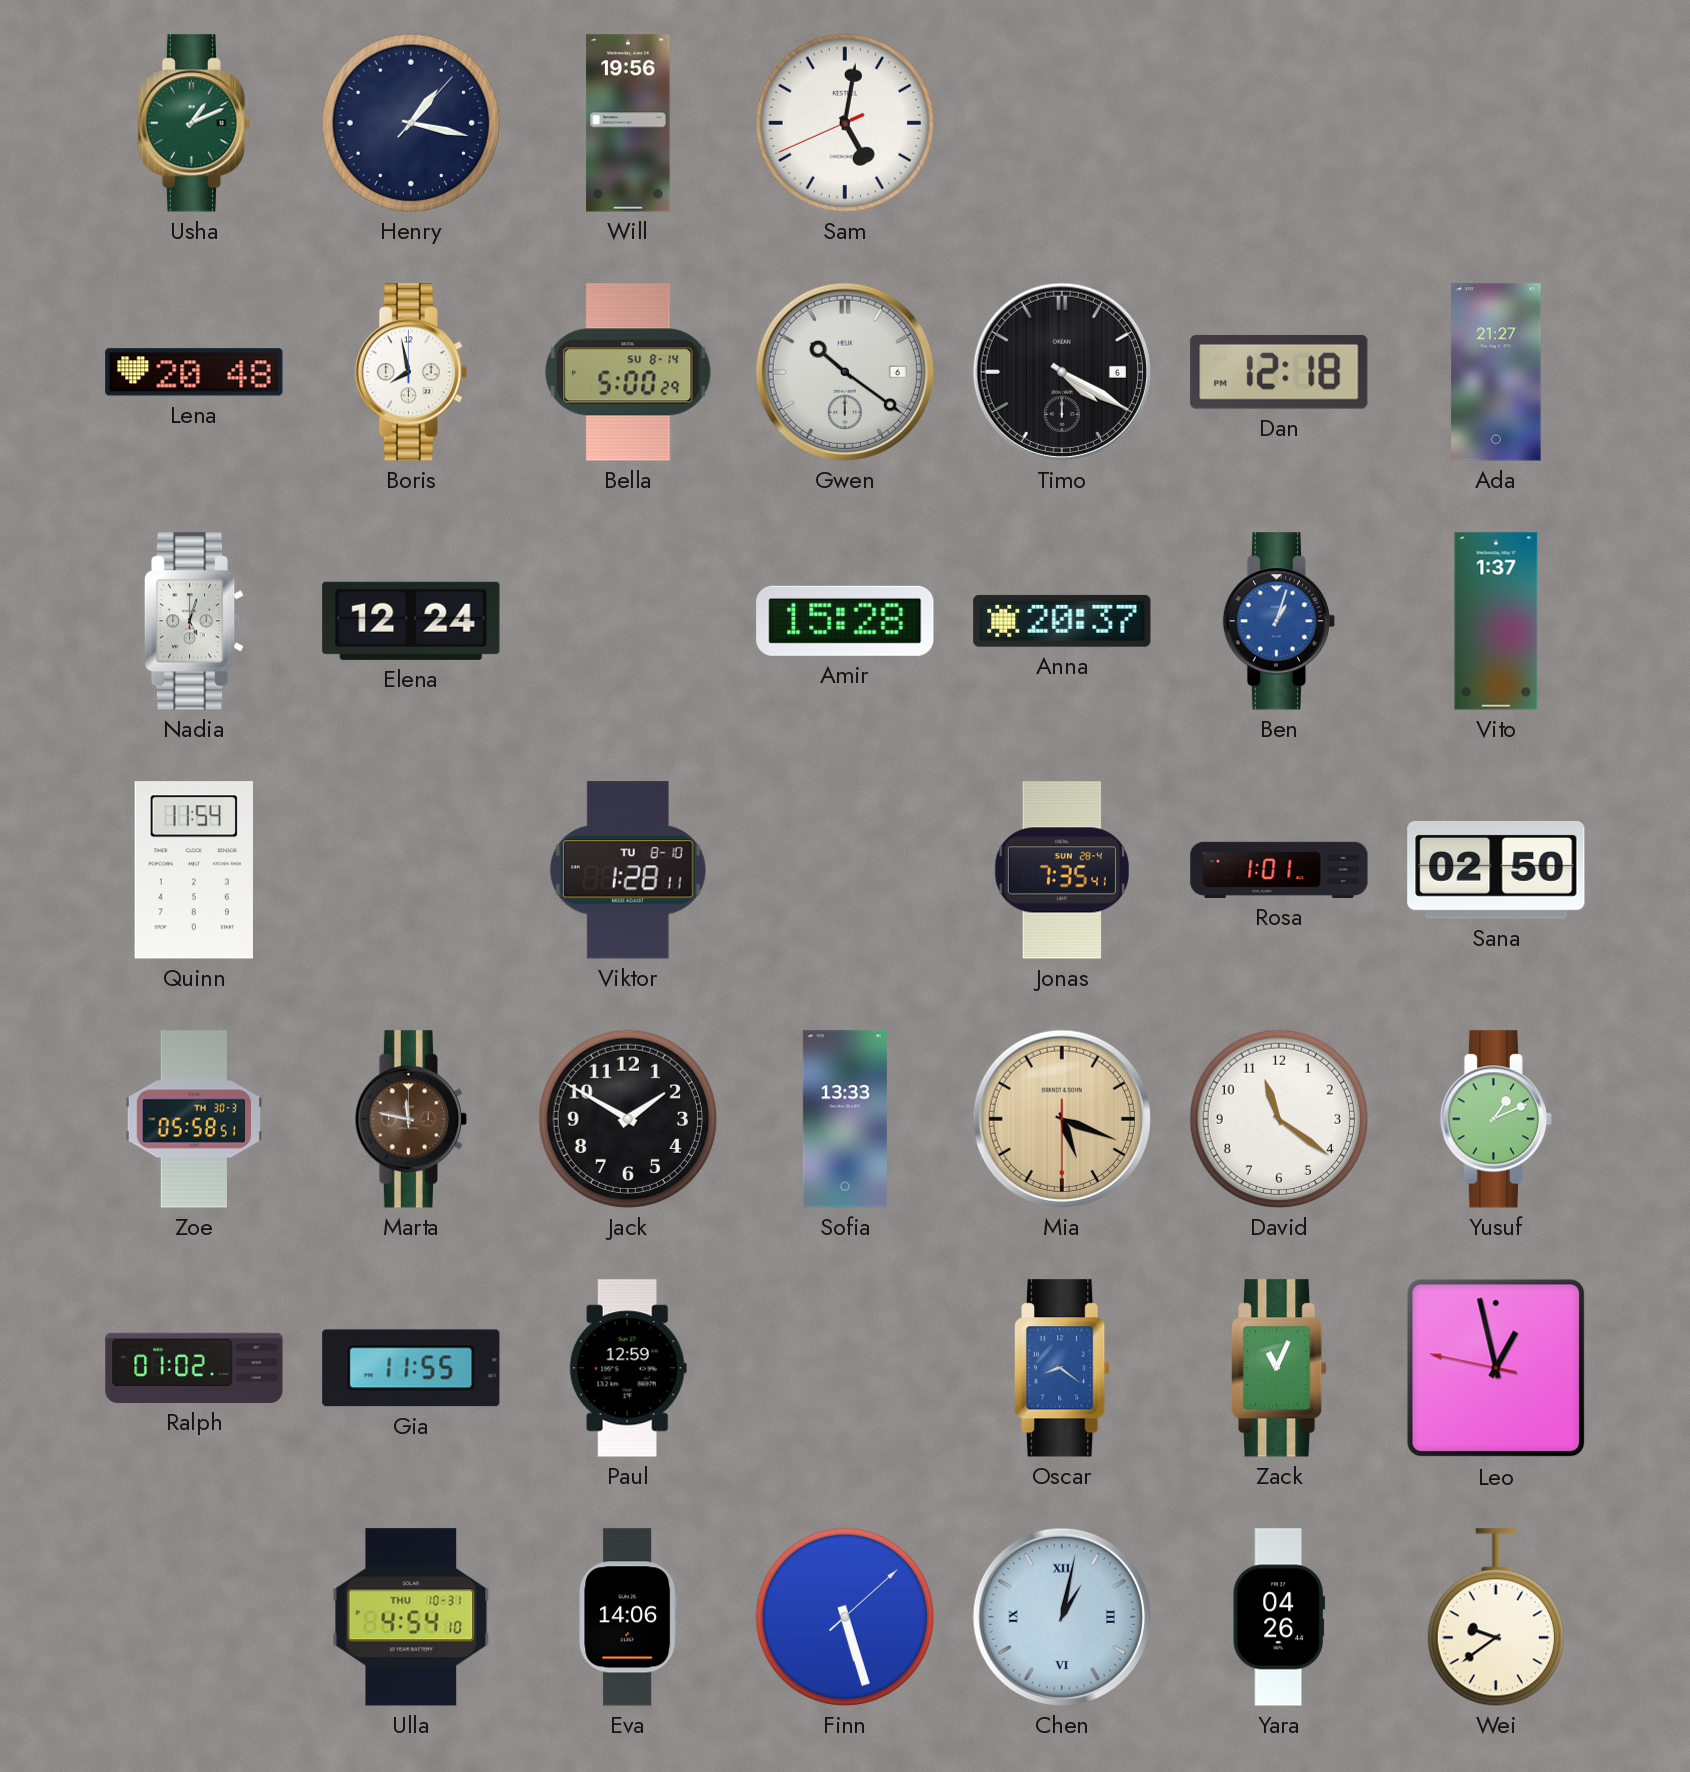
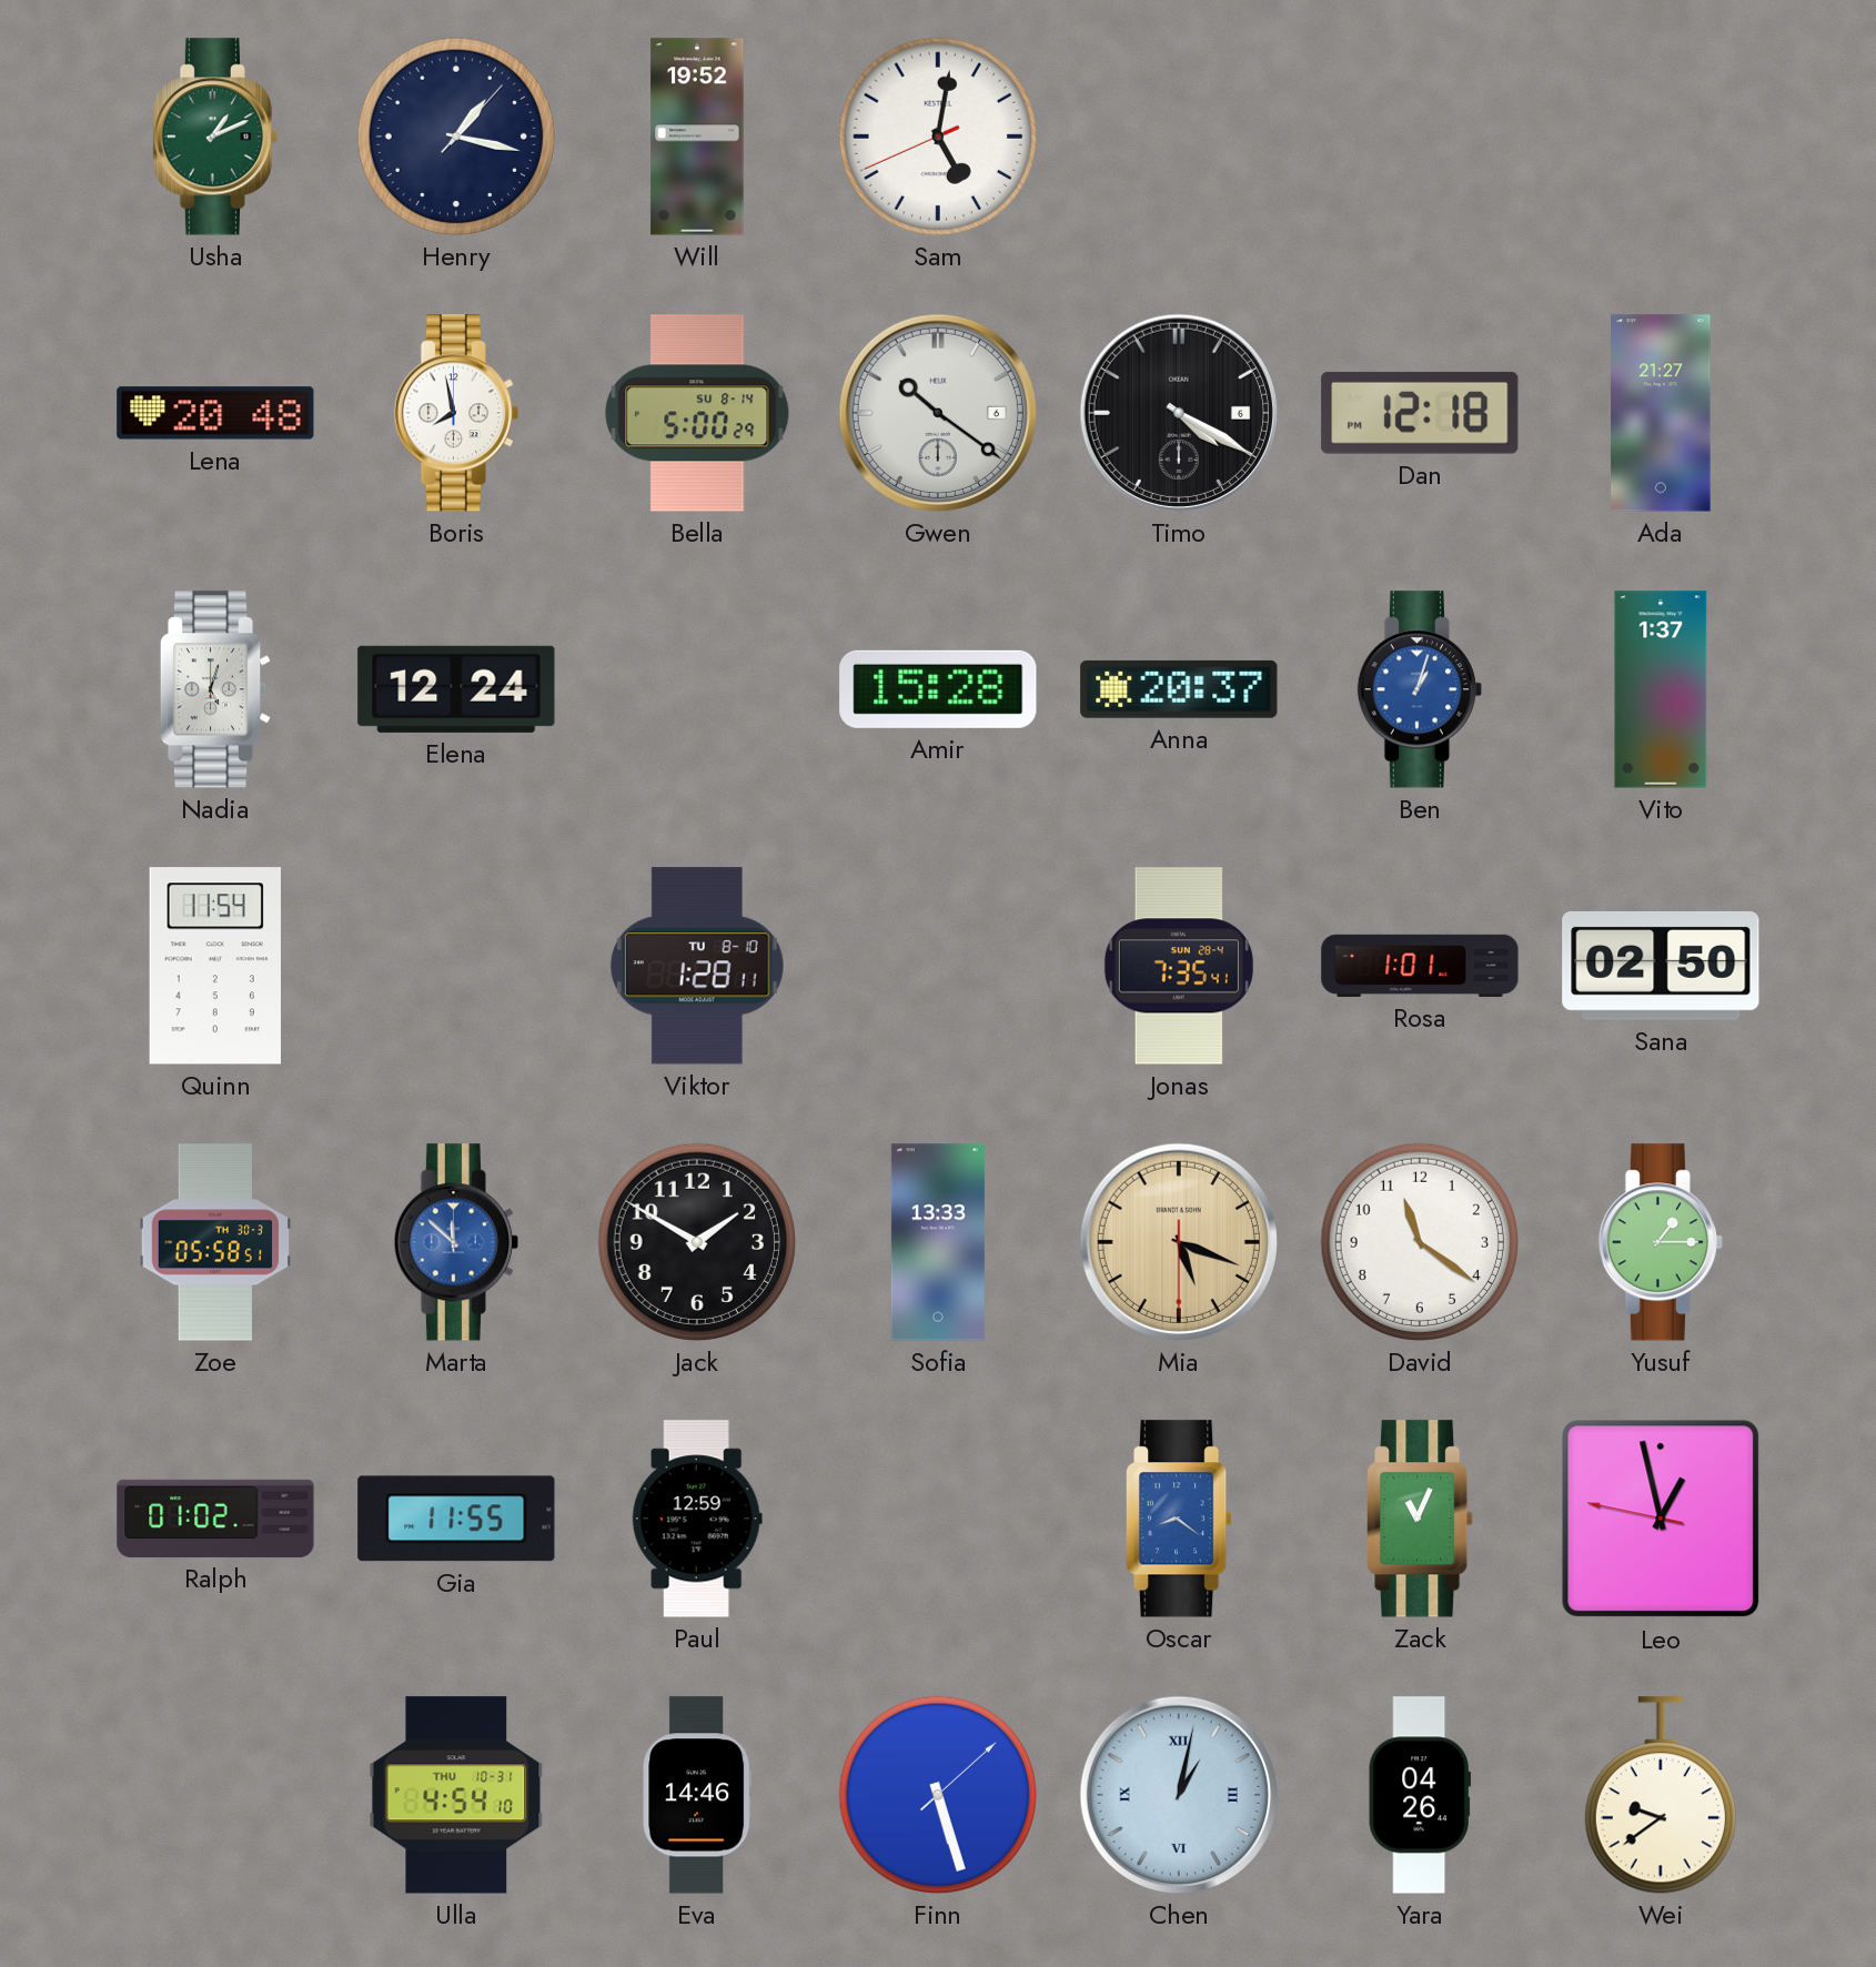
Will: 19:56 -> 19:52
Marta: 11:47 -> 11:52
Marta dial: brown -> blue
Yusuf: 1:11 -> 1:15
Eva: 14:06 -> 14:46
